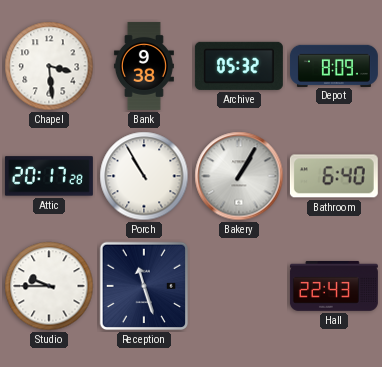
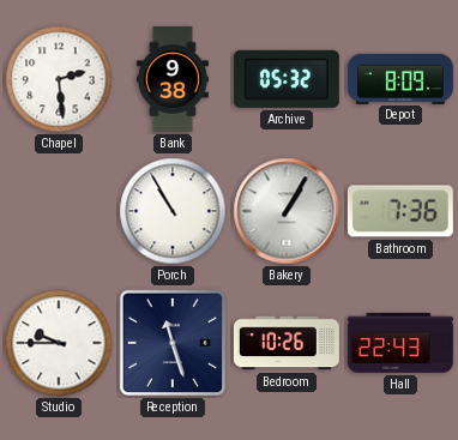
Chapel: 3:29 -> 2:29
Attic: 20:17 -> none
Bathroom: 6:40 -> 7:36
Bedroom: none -> 10:26
